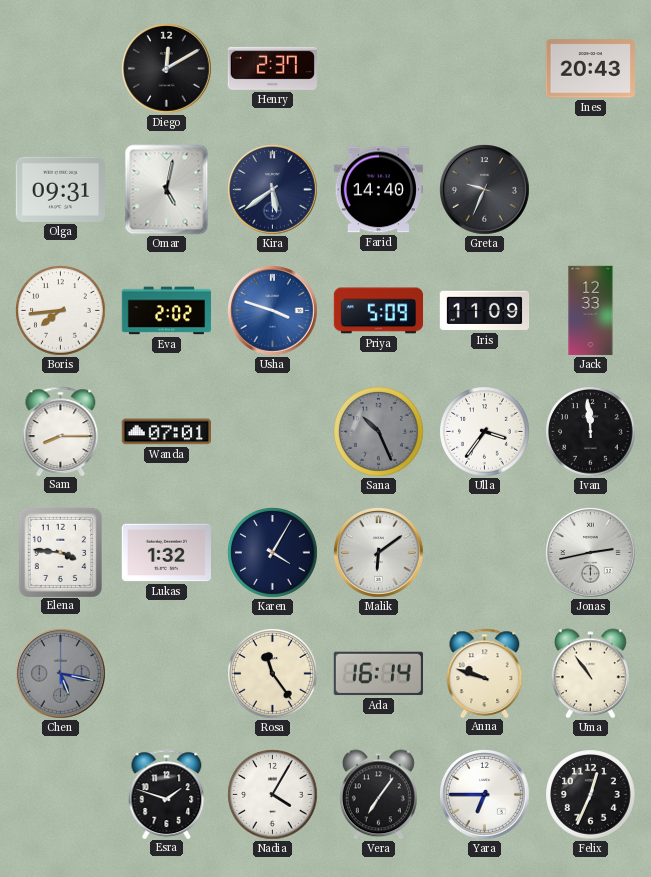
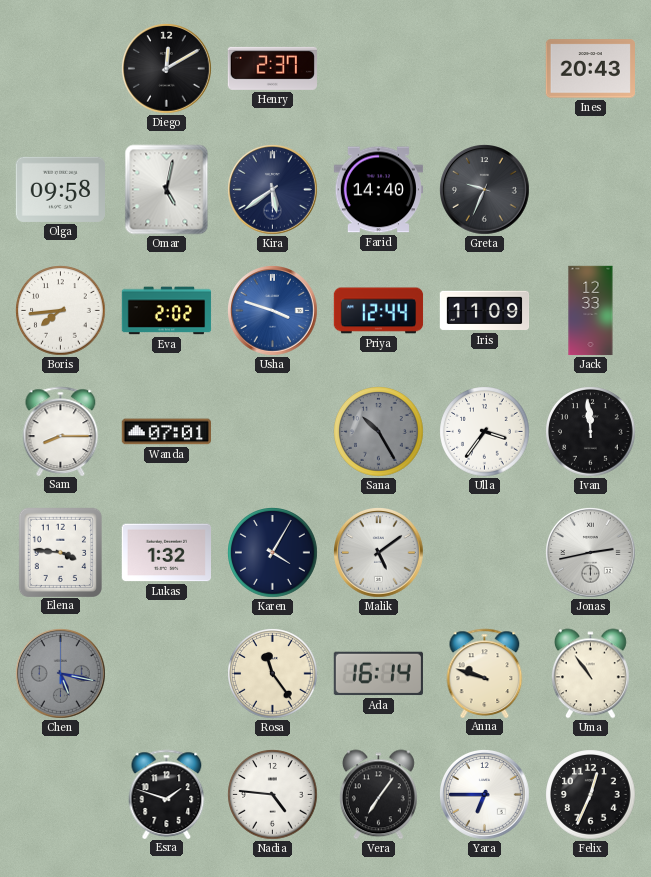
Olga: 09:31 -> 09:58
Priya: 5:09 -> 12:44
Sana: 10:26 -> 10:25
Malik: 6:09 -> 5:09
Nadia: 4:05 -> 4:46
